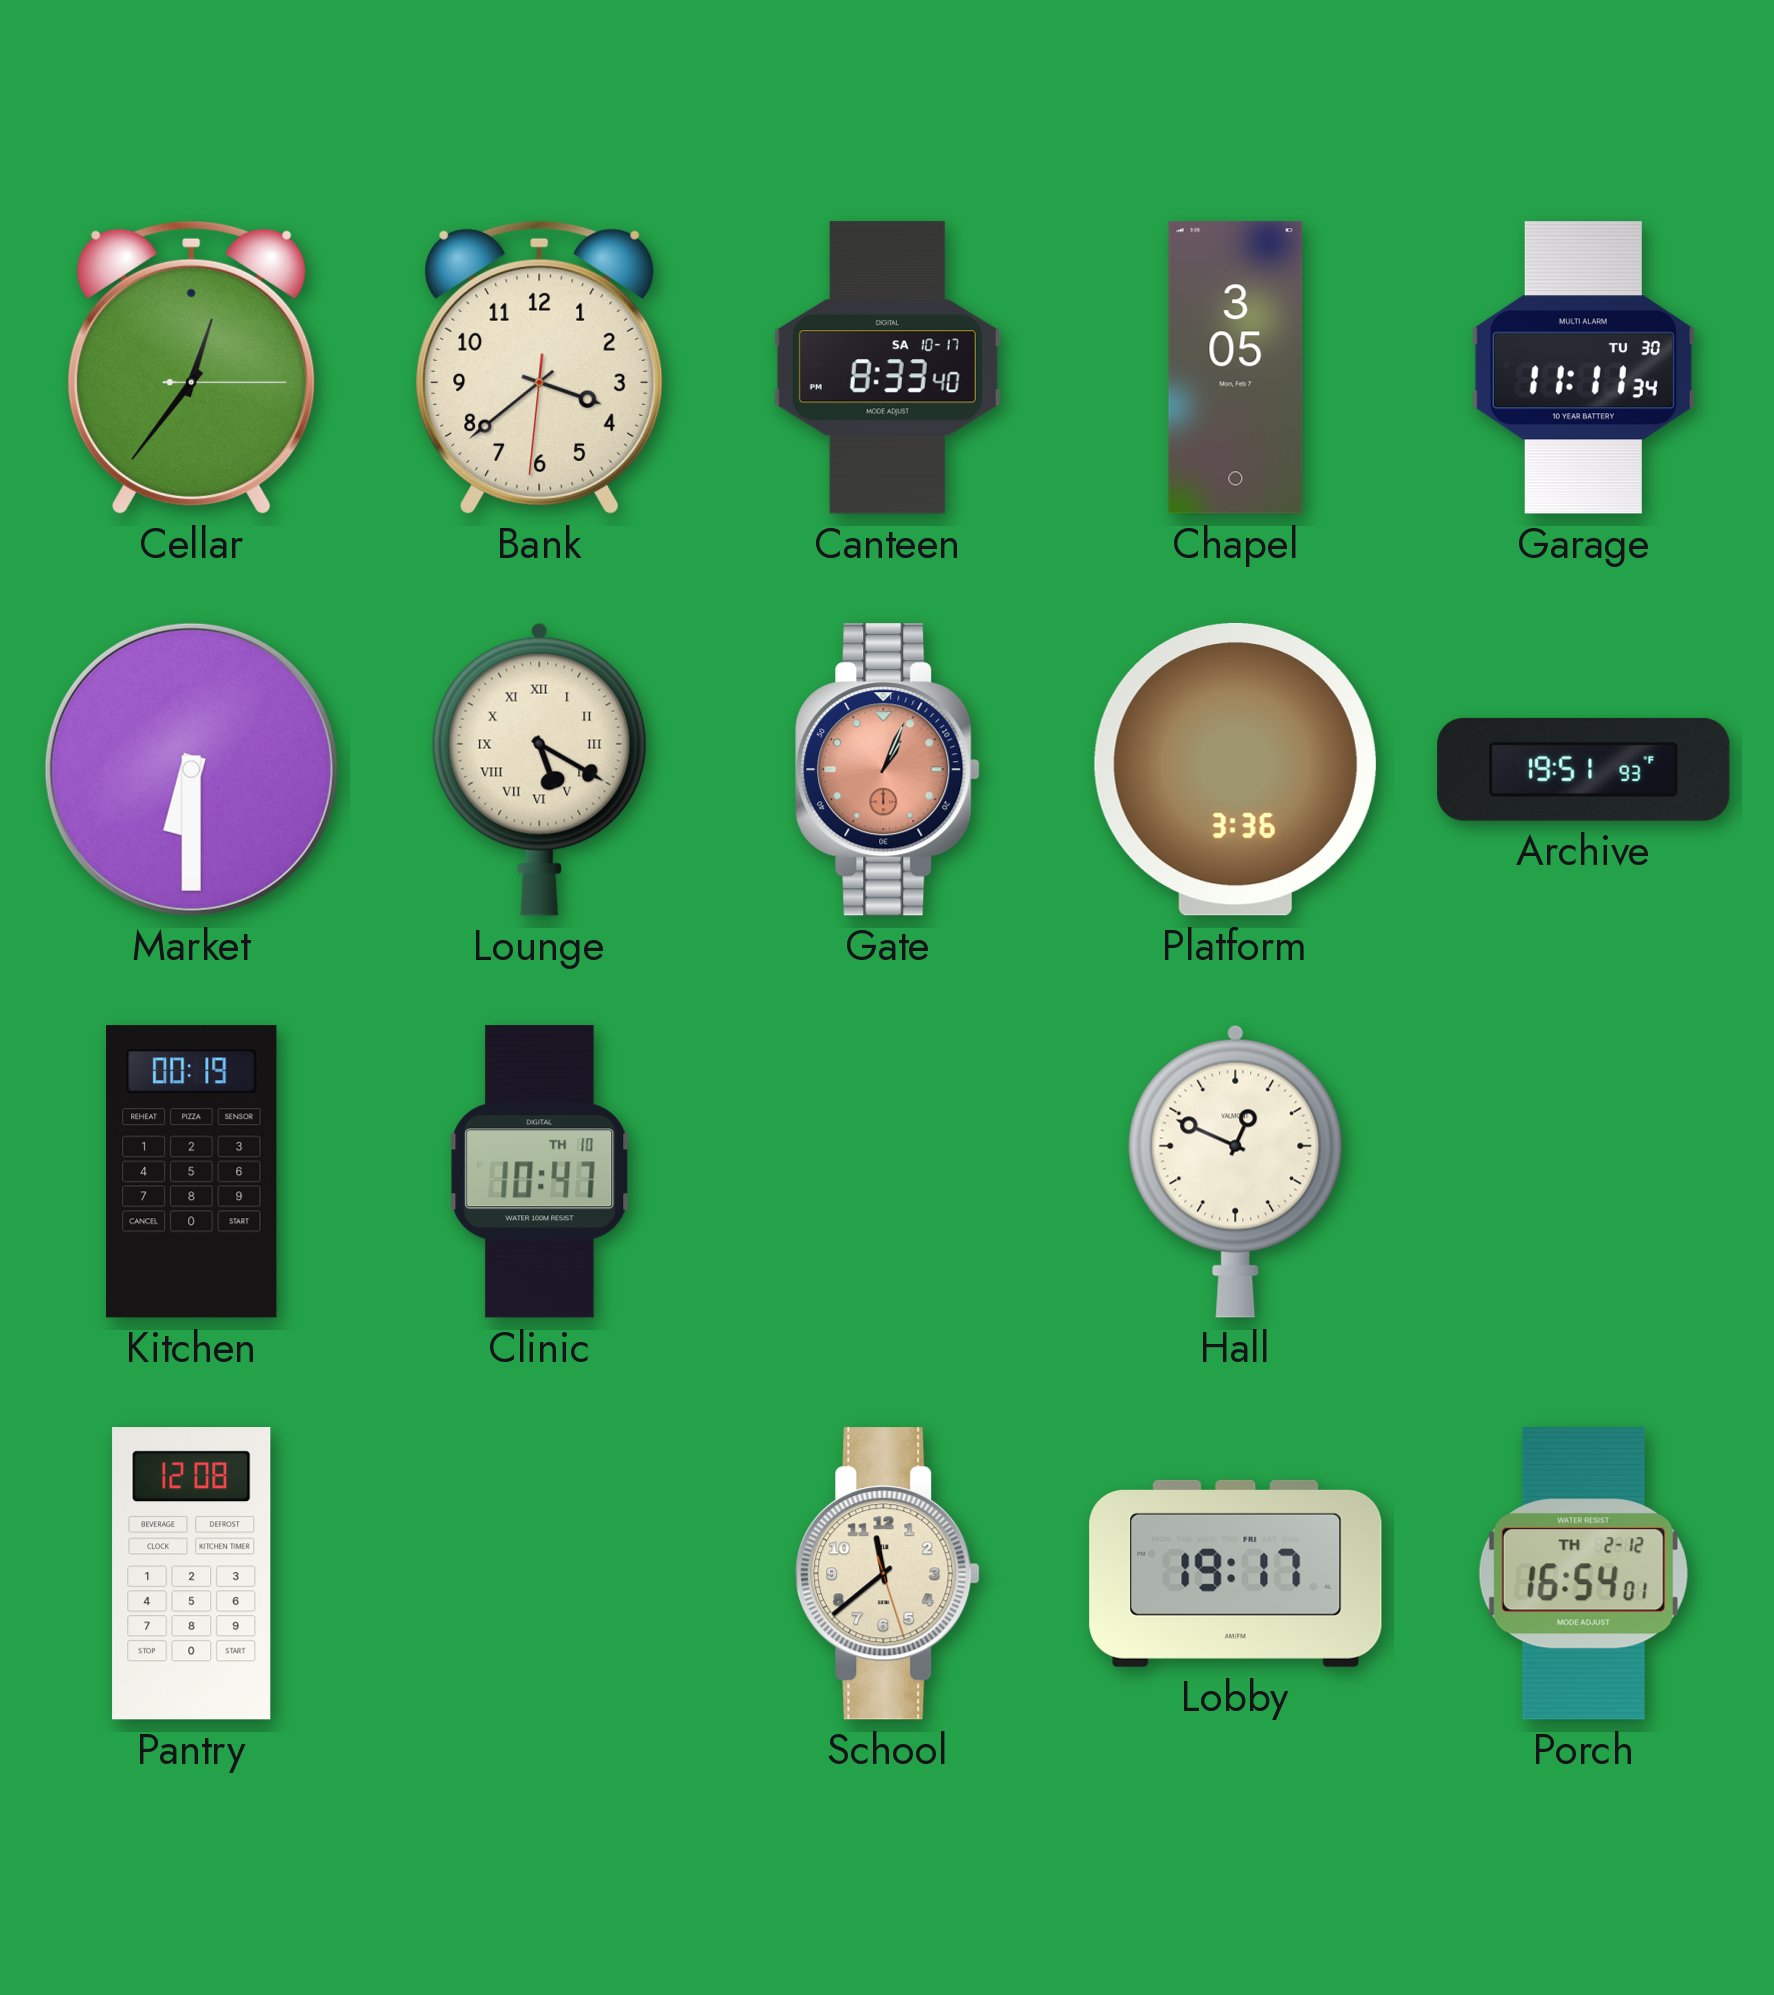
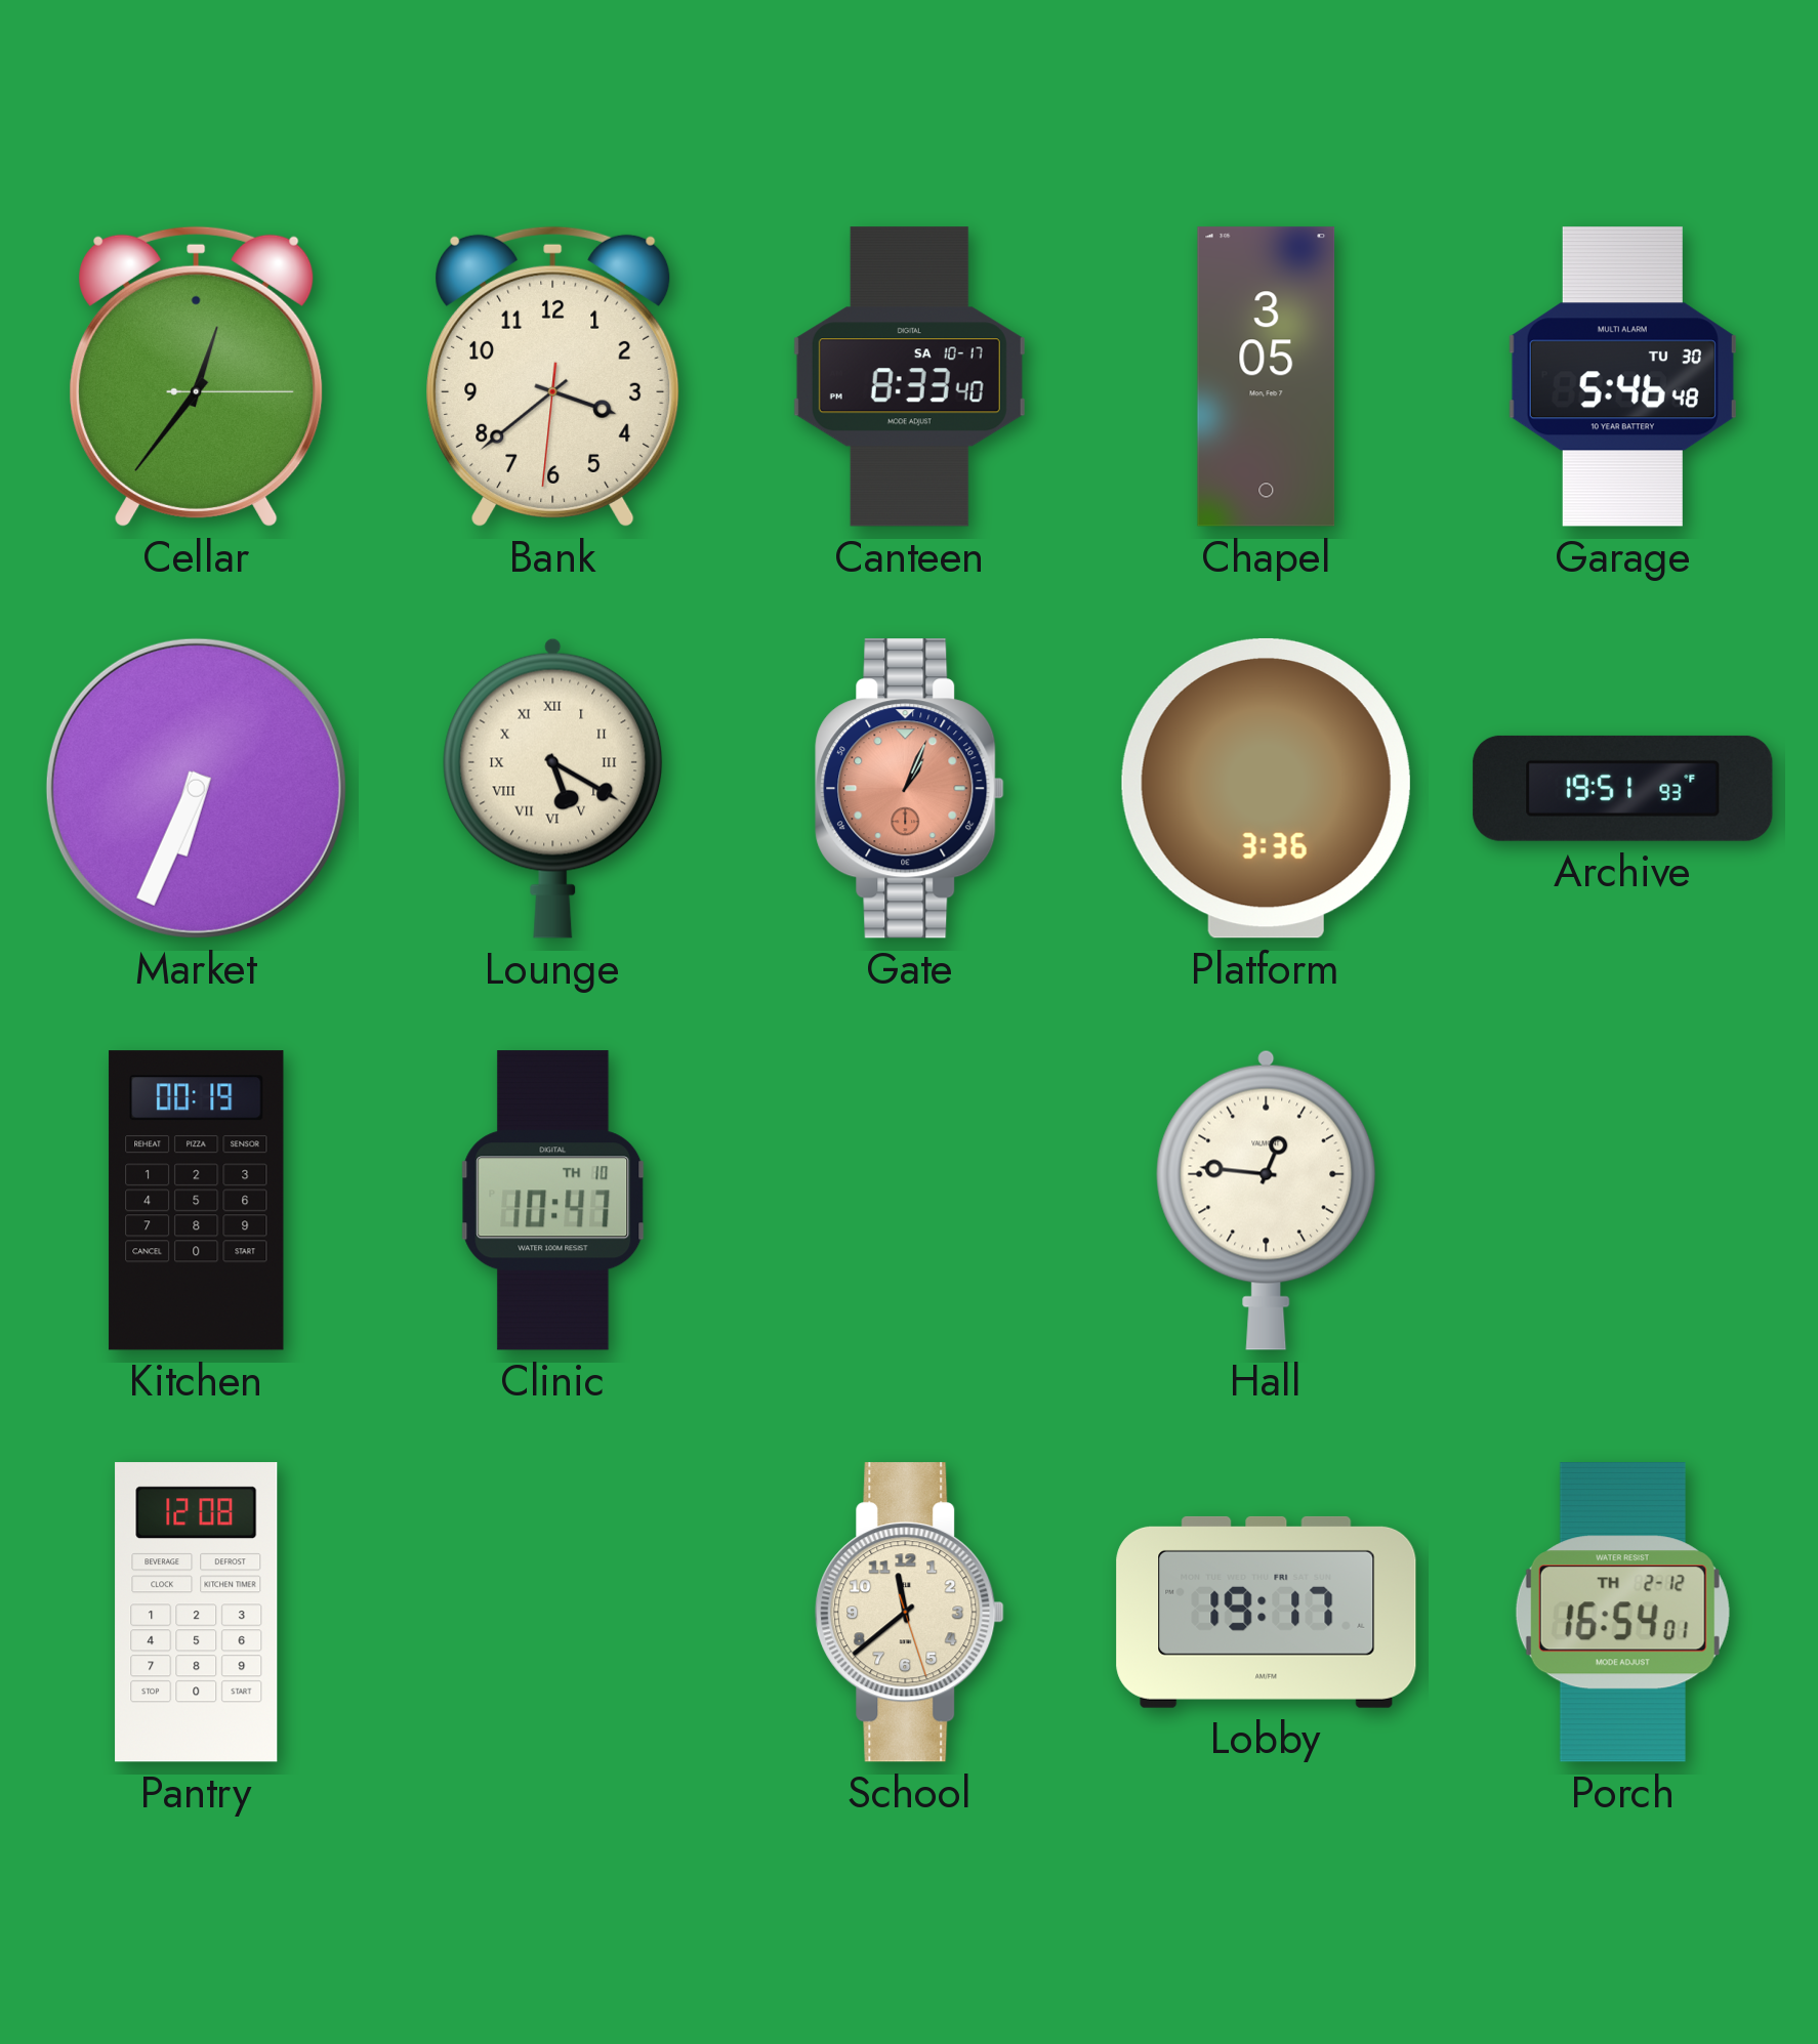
Garage: 11:11 -> 5:46
Market: 6:30 -> 6:34
Hall: 12:49 -> 12:46
